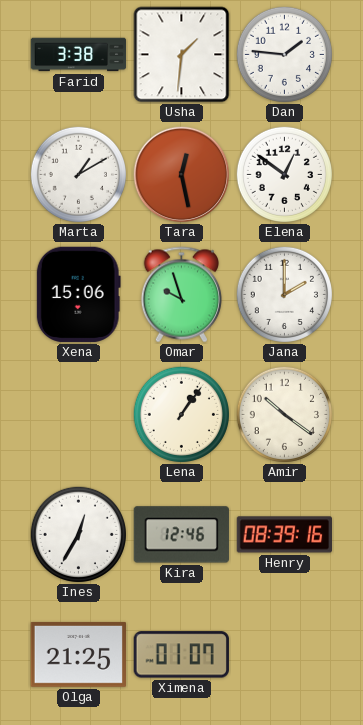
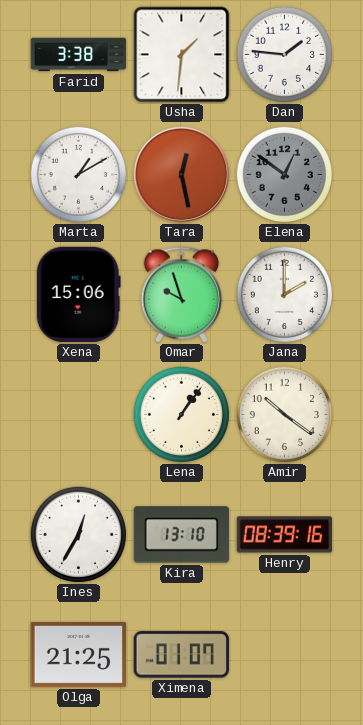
Elena dial: white -> grey
Kira: 12:46 -> 13:10
